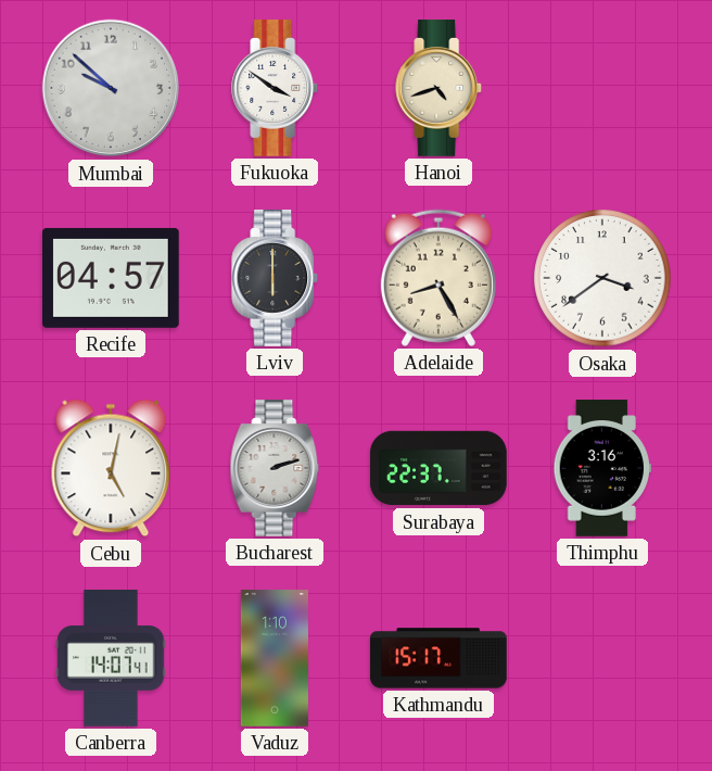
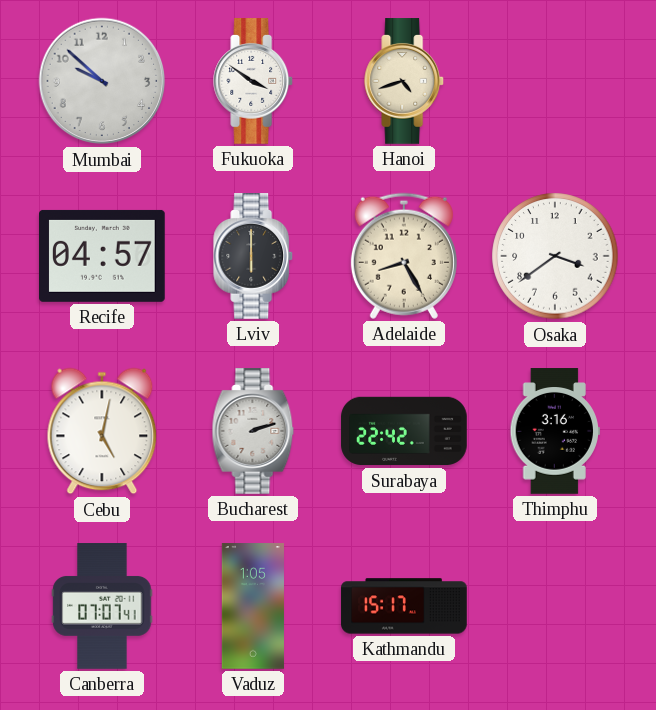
Surabaya: 22:37 -> 22:42
Canberra: 14:07 -> 07:07
Vaduz: 1:10 -> 1:05
